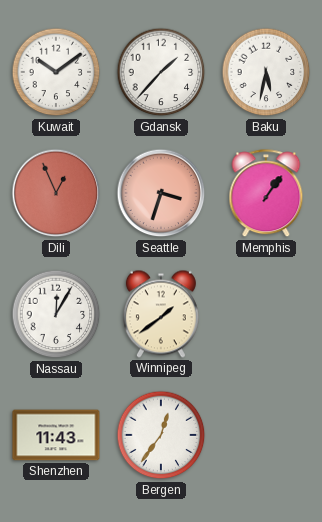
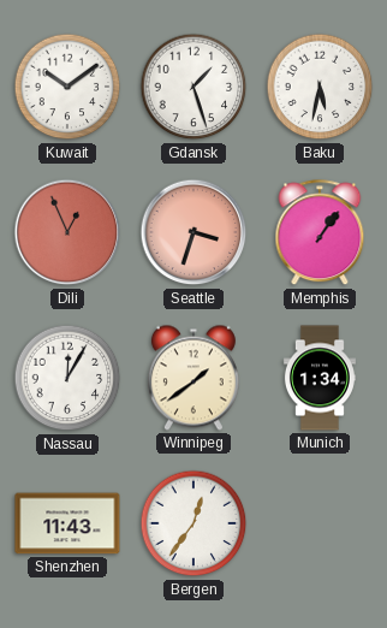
Gdansk: 1:37 -> 1:27
Munich: none -> 1:34
